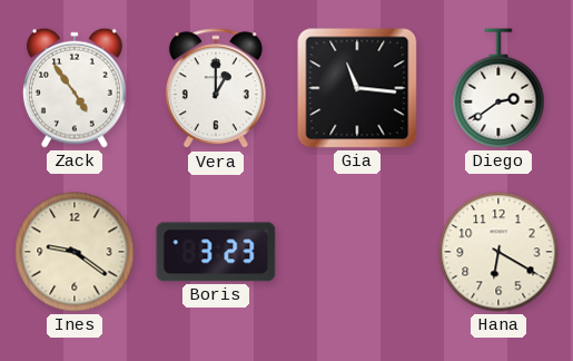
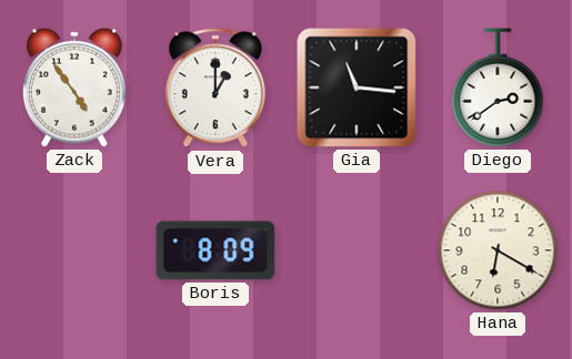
Ines: 9:21 -> none
Boris: 3:23 -> 8:09
